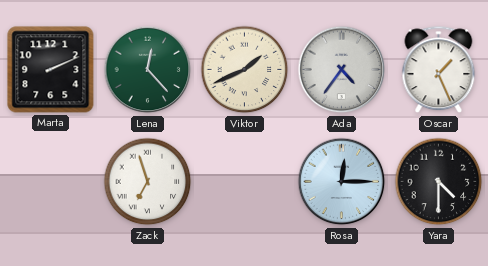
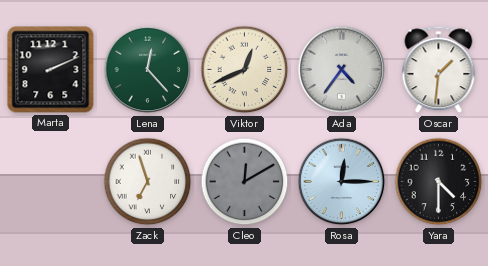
Viktor: 1:41 -> 12:41
Oscar: 1:26 -> 1:31
Cleo: none -> 12:10
